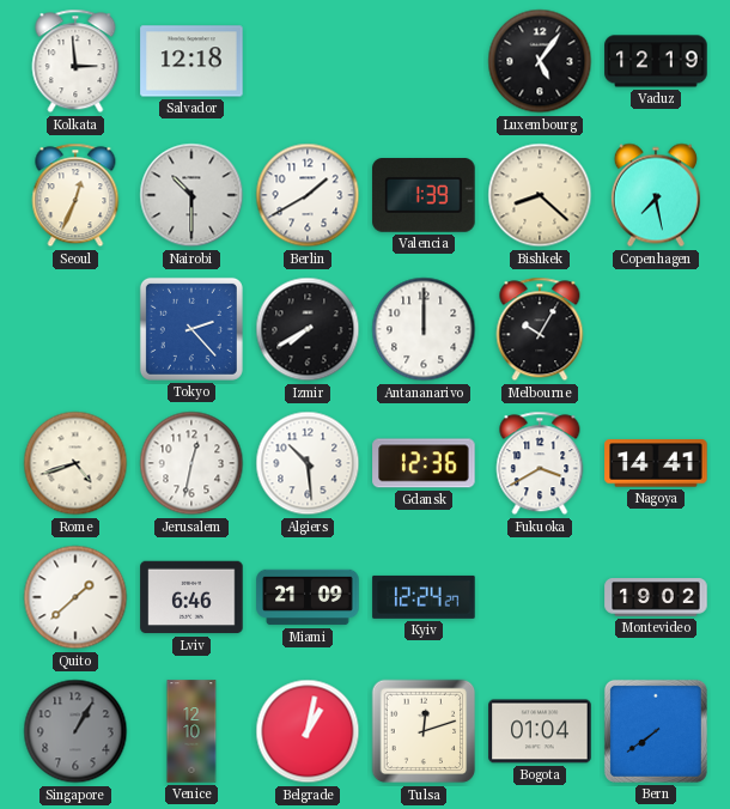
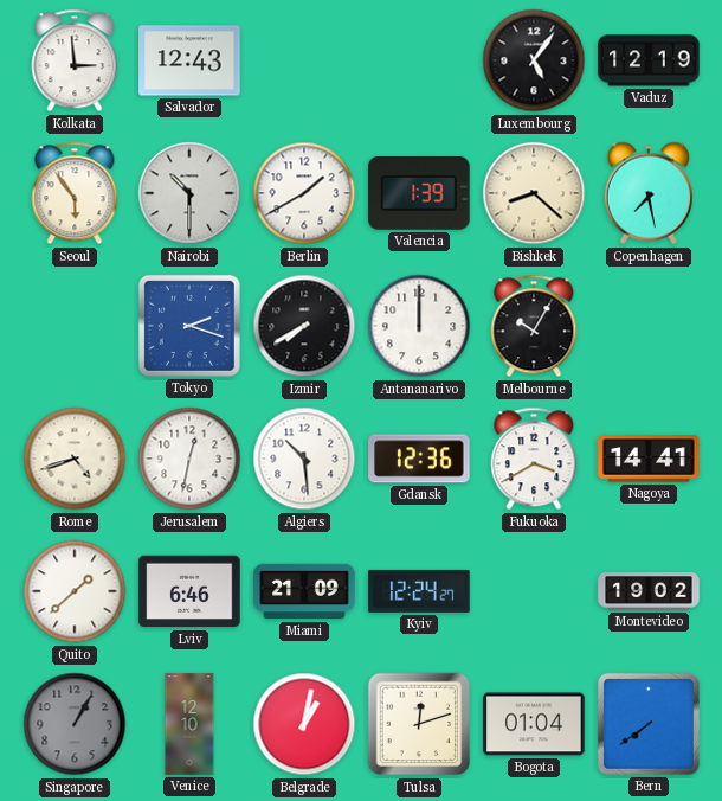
Salvador: 12:18 -> 12:43
Seoul: 12:34 -> 5:54
Tokyo: 2:23 -> 2:18
